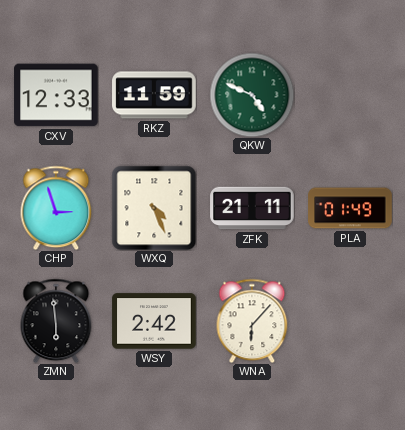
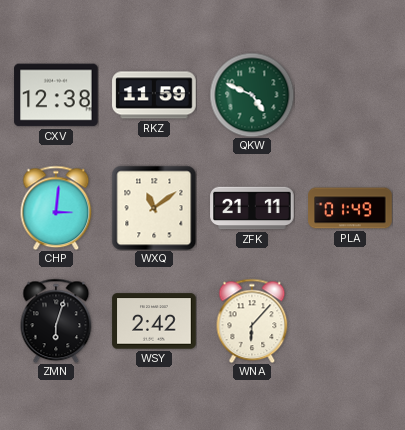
CXV: 12:33 -> 12:38
CHP: 2:57 -> 3:01
WXQ: 4:26 -> 11:09
ZMN: 5:59 -> 6:03
